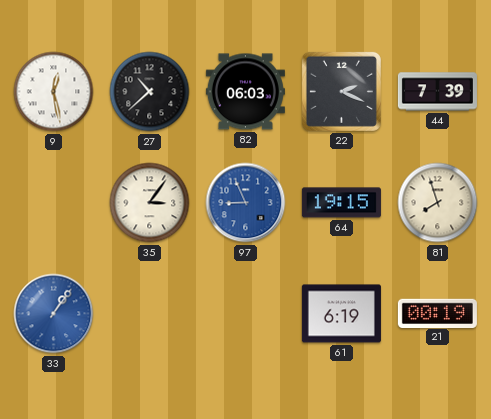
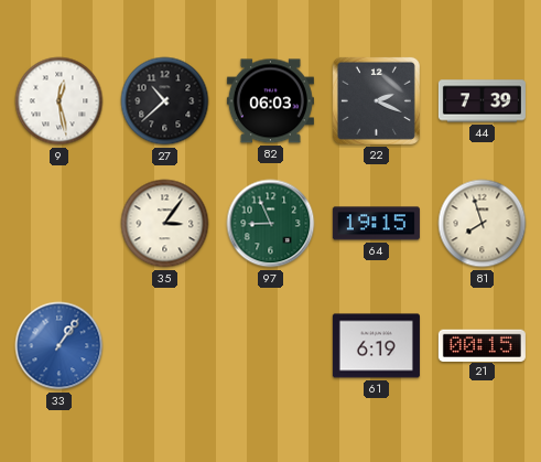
97 dial: blue -> green
21: 00:19 -> 00:15
